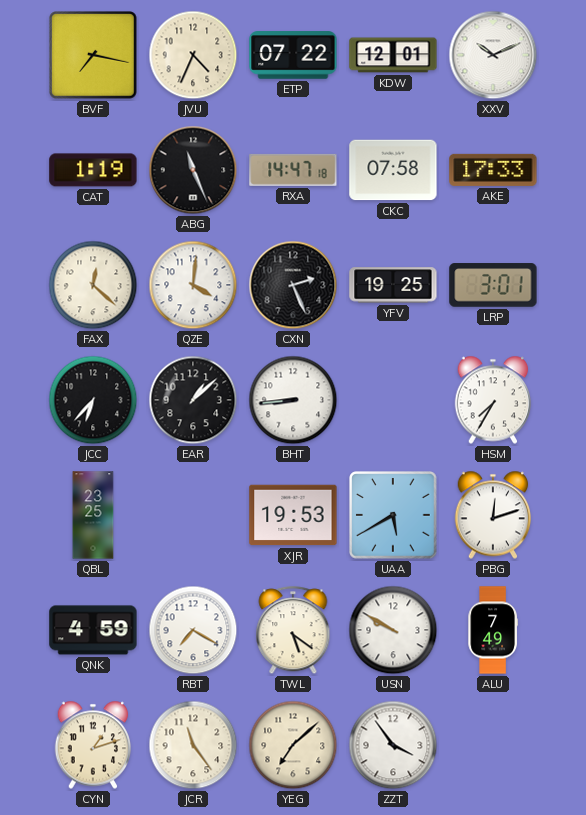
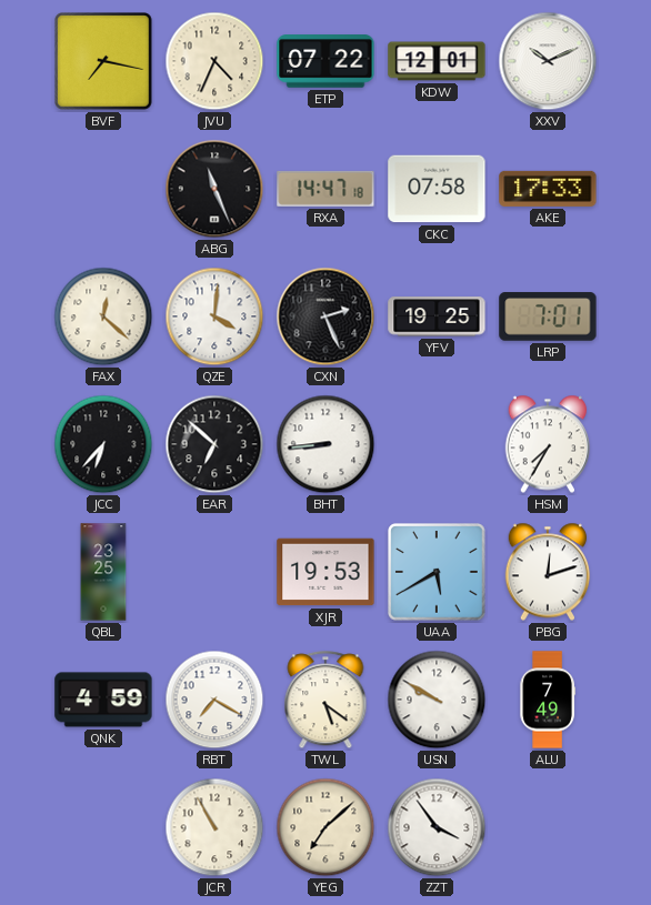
CAT: 1:19 -> none
LRP: 3:01 -> 7:01
EAR: 1:08 -> 6:52
CYN: 1:12 -> none
JCR: 11:24 -> 10:55
